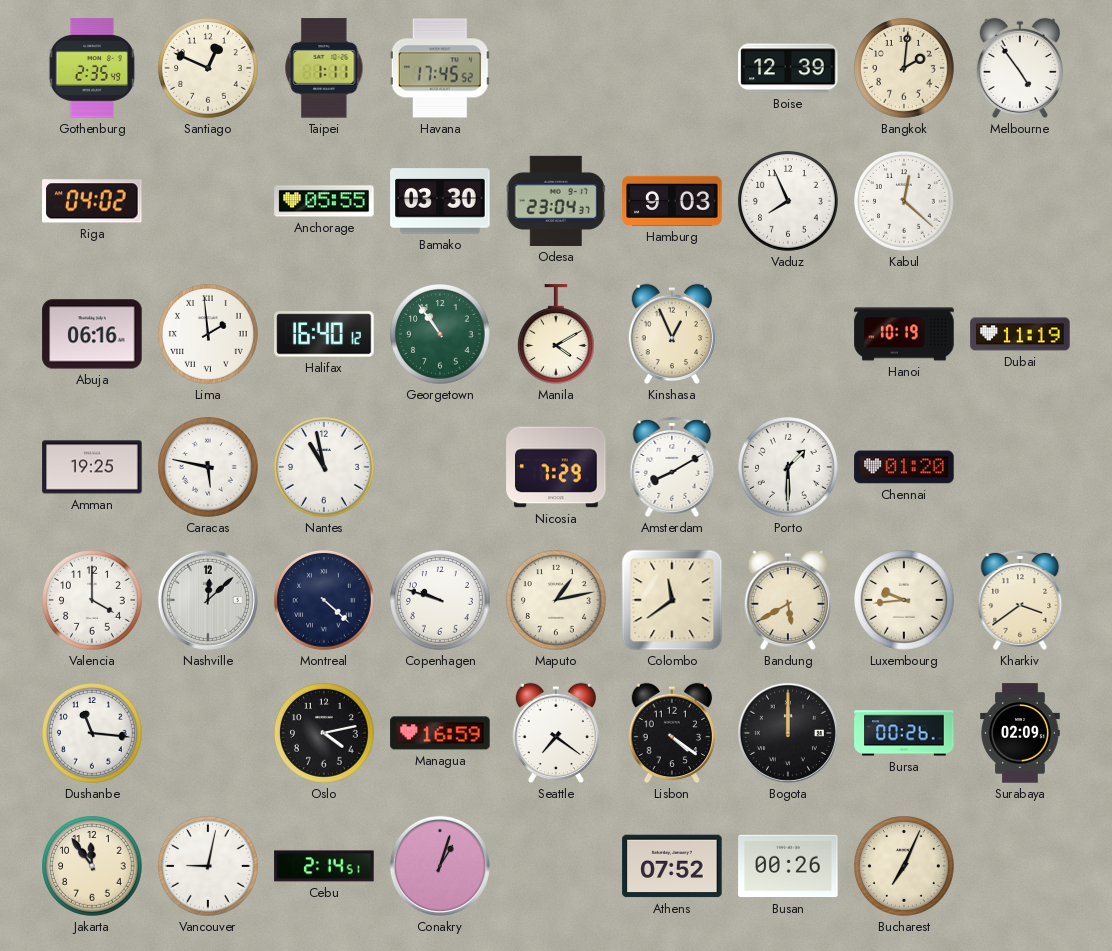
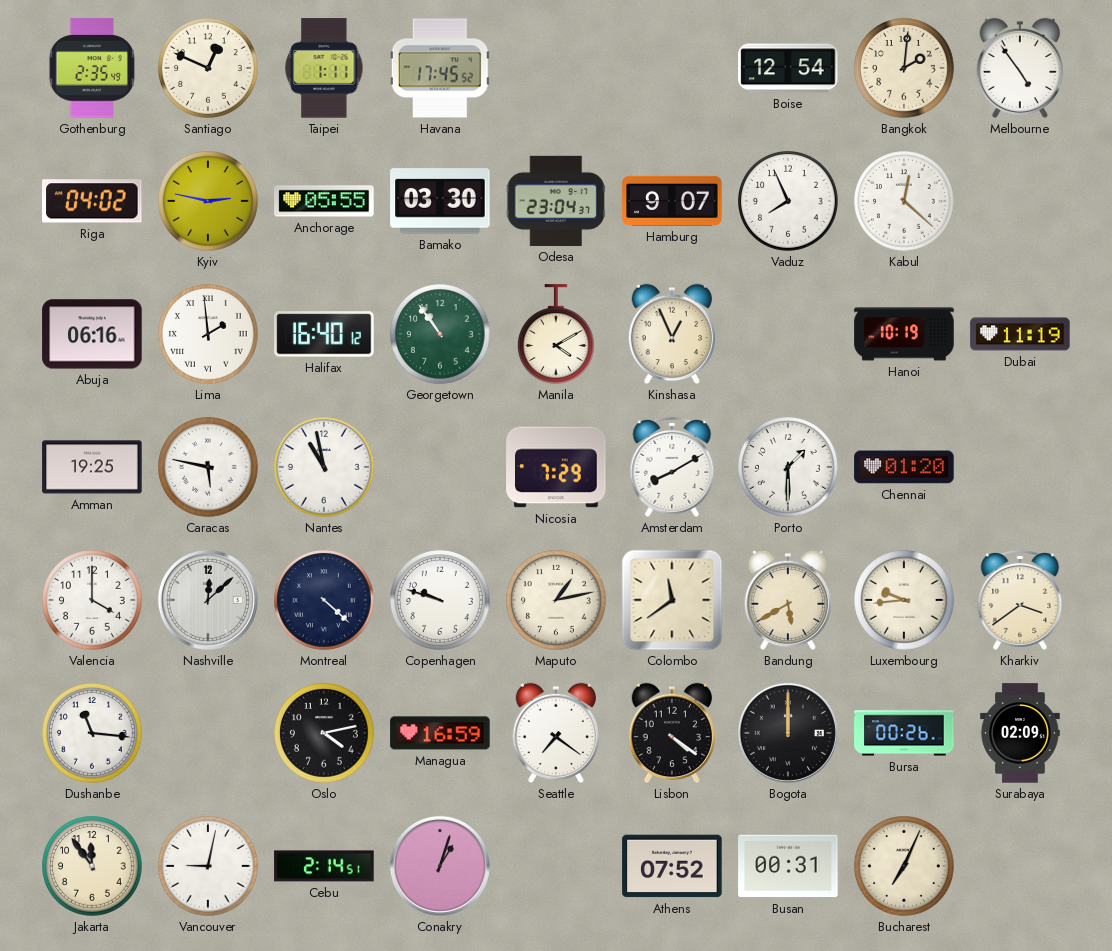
Boise: 12:39 -> 12:54
Kyiv: none -> 2:47
Hamburg: 9:03 -> 9:07
Busan: 00:26 -> 00:31
